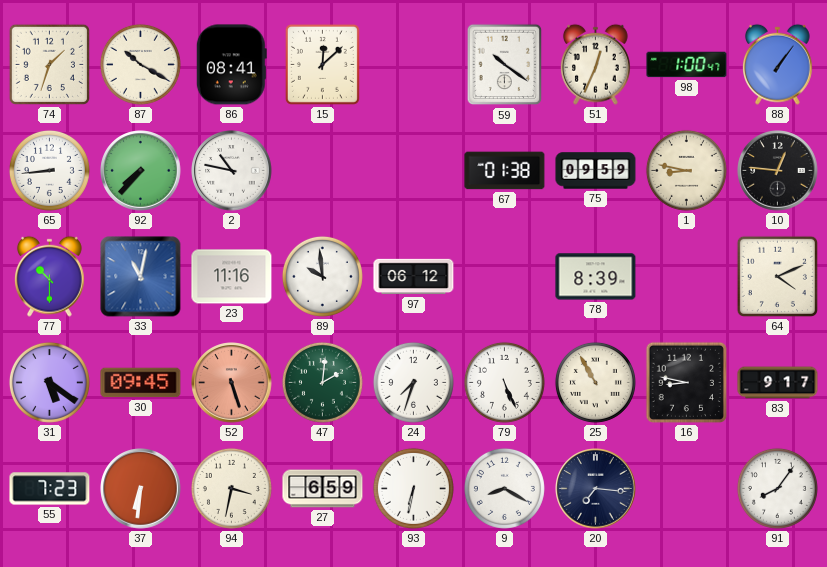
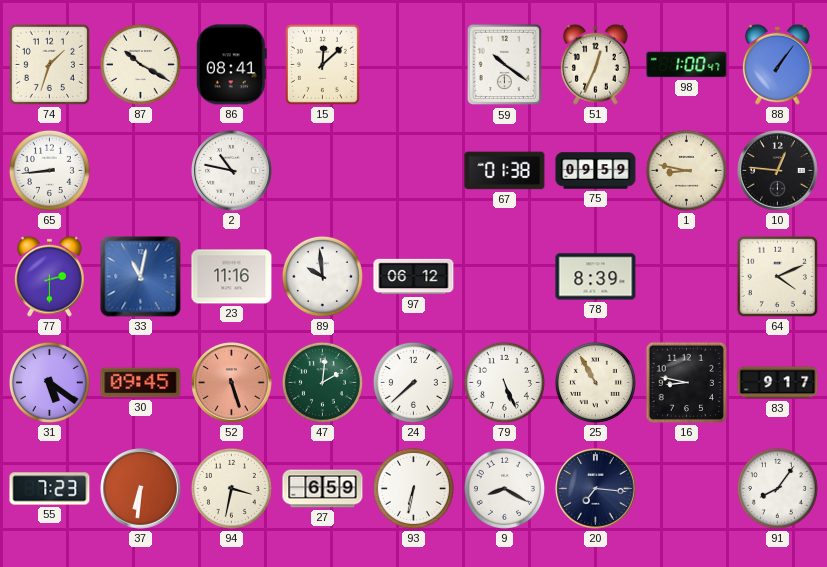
92: 7:37 -> none
77: 10:30 -> 2:30
24: 7:33 -> 7:38
